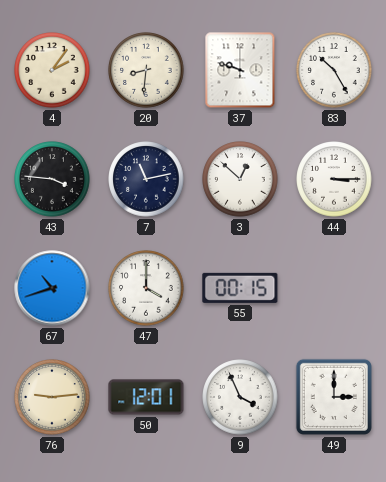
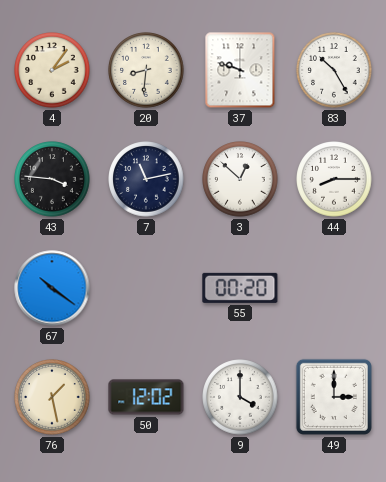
44: 3:15 -> 8:15
67: 10:42 -> 10:21
47: 4:00 -> none
55: 00:15 -> 00:20
76: 9:14 -> 1:28
50: 12:01 -> 12:02
9: 3:56 -> 4:00
